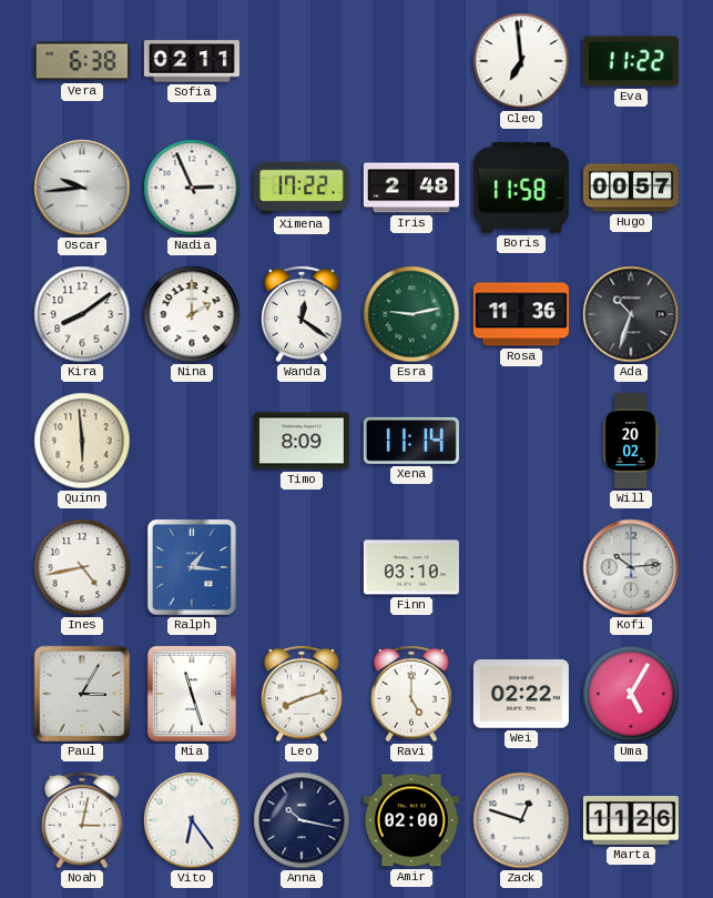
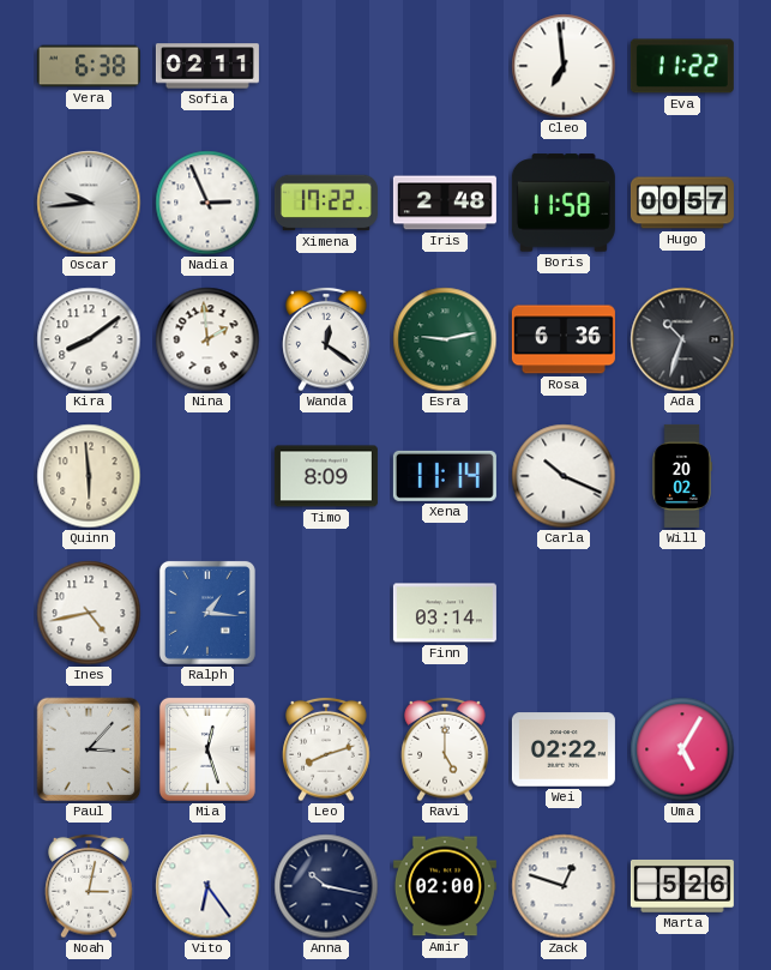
Nina: 2:00 -> 1:59
Rosa: 11:36 -> 6:36
Carla: none -> 10:19
Finn: 03:10 -> 03:14
Kofi: 10:14 -> none
Paul: 3:05 -> 3:07
Mia: 11:27 -> 12:27
Marta: 11:26 -> 5:26
